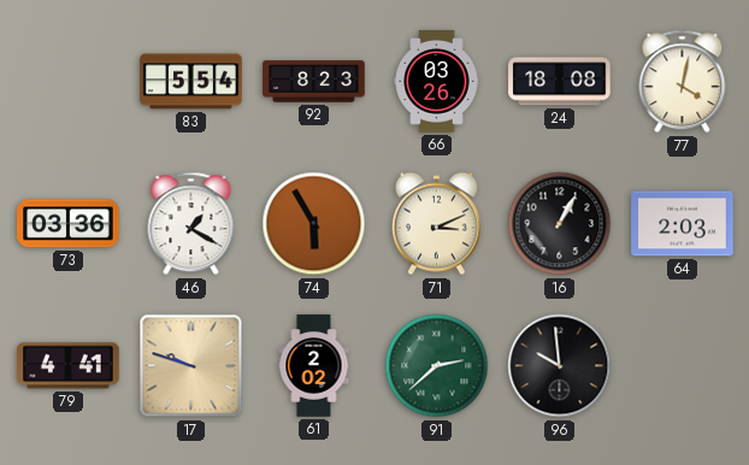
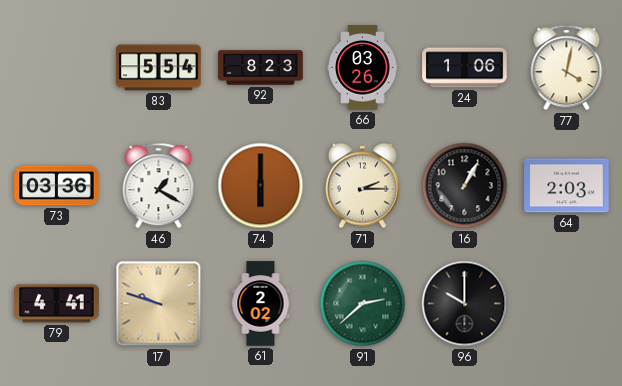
24: 18:08 -> 1:06
74: 5:55 -> 6:00
71: 3:11 -> 2:15
96: 9:59 -> 10:00
